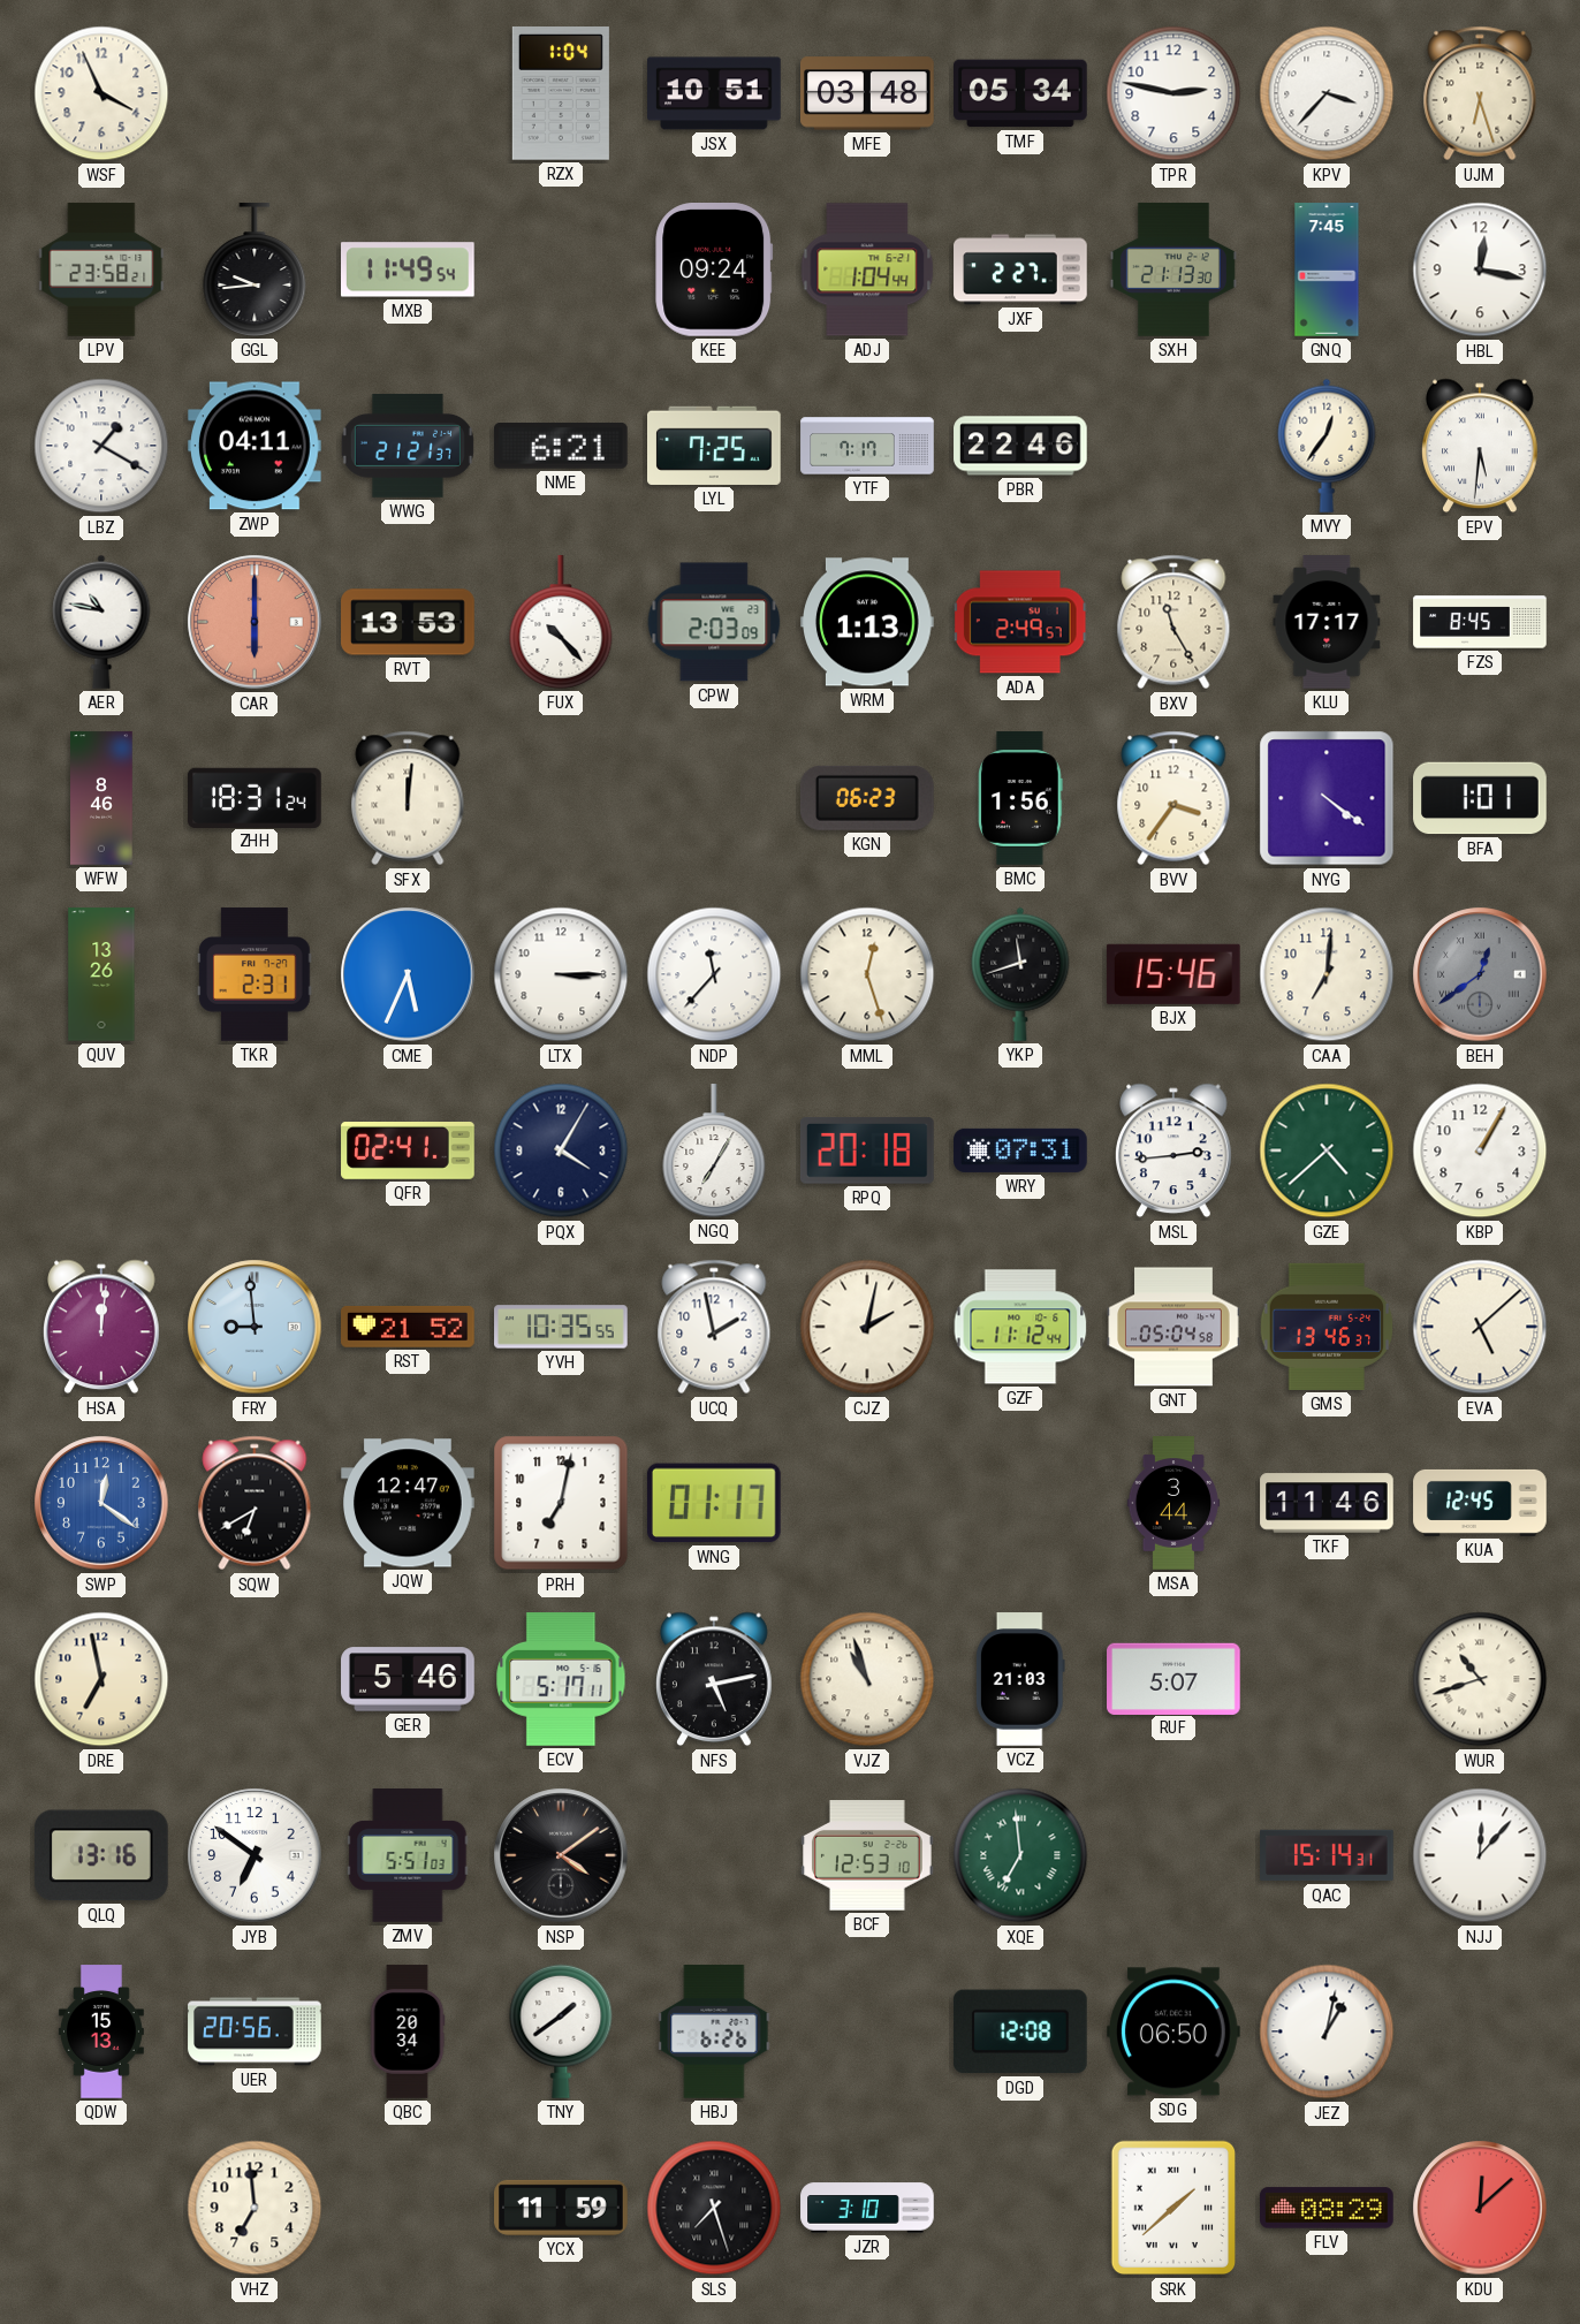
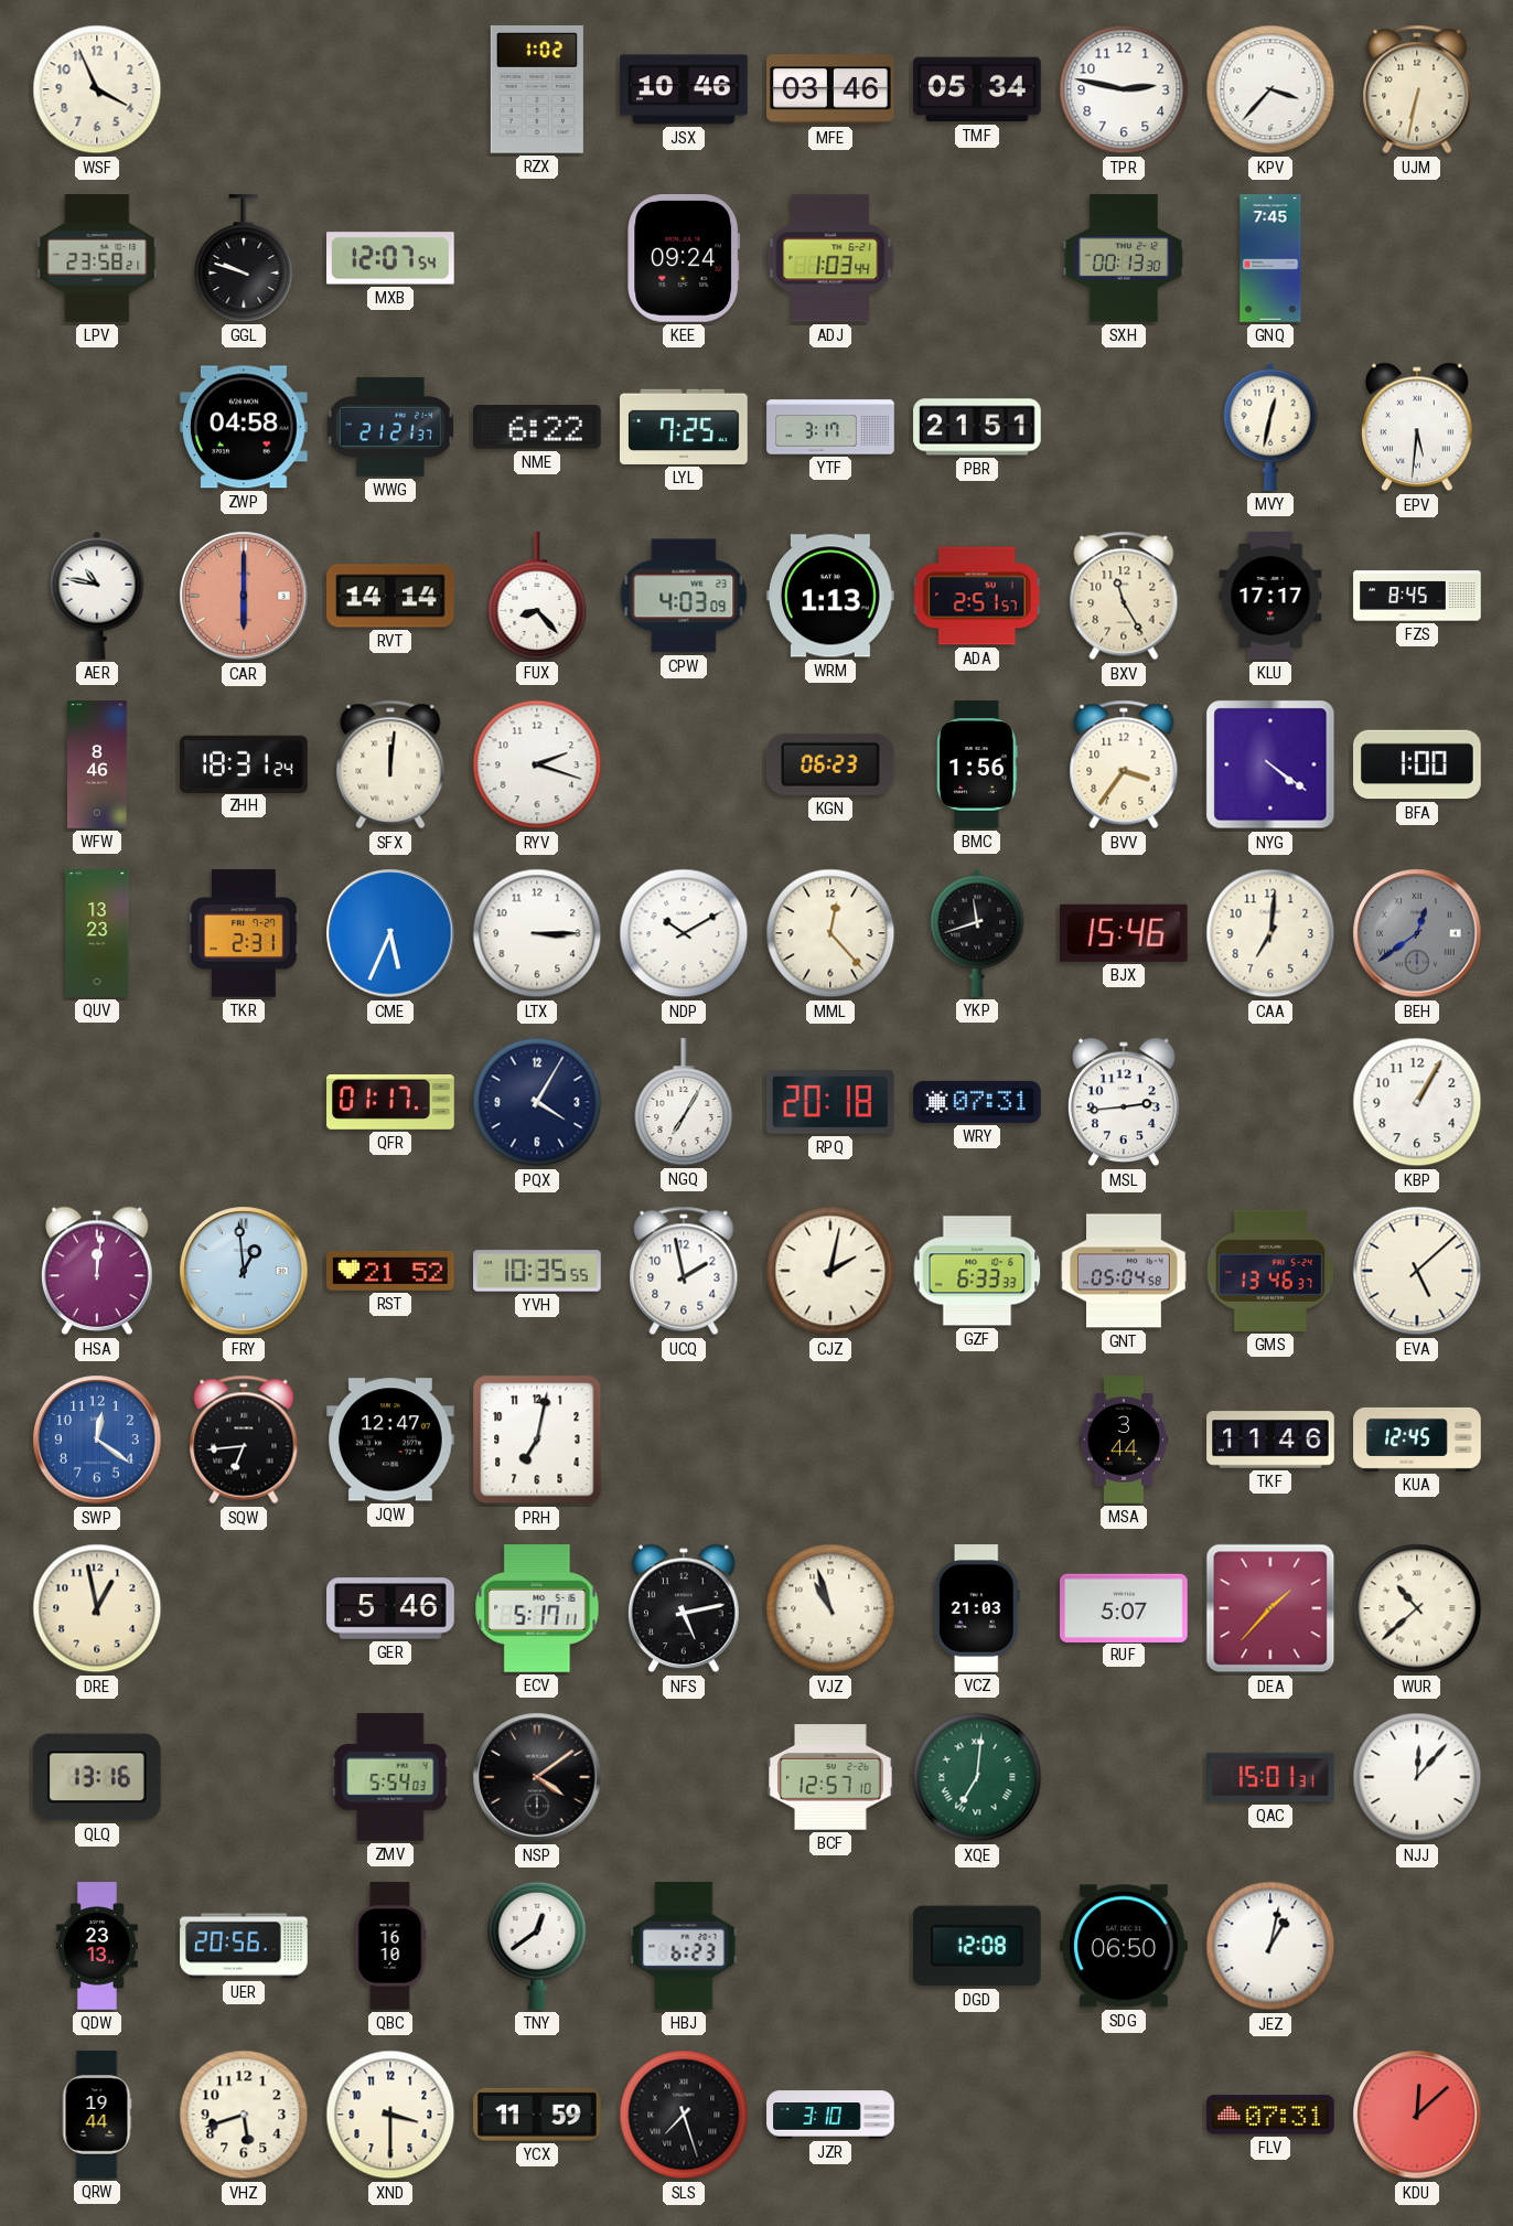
RZX: 1:04 -> 1:02
JSX: 10:51 -> 10:46
MFE: 03:48 -> 03:46
UJM: 6:27 -> 6:32
GGL: 9:44 -> 9:48
MXB: 11:49 -> 12:07
ADJ: 1:04 -> 1:03
JXF: 2:27 -> none
SXH: 21:13 -> 00:13
HBL: 12:17 -> none
LBZ: 1:20 -> none
ZWP: 04:11 -> 04:58
NME: 6:21 -> 6:22
YTF: 7:17 -> 3:17
PBR: 22:46 -> 21:51
MVY: 12:36 -> 12:32
RVT: 13:53 -> 14:14
FUX: 10:23 -> 8:23
CPW: 2:03 -> 4:03
ADA: 2:49 -> 2:51
RYV: none -> 2:18
BFA: 1:01 -> 1:00
QUV: 13:26 -> 13:23
NDP: 11:37 -> 10:10
MML: 12:27 -> 12:23
QFR: 02:41 -> 01:17
GZE: 4:38 -> none
FRY: 8:59 -> 12:59
GZF: 11:12 -> 6:33
SQW: 6:40 -> 6:44
WNG: 01:17 -> none
DRE: 6:58 -> 12:58
DEA: none -> 1:37
WUR: 10:42 -> 10:38
JYB: 6:51 -> none
ZMV: 5:51 -> 5:54
BCF: 12:53 -> 12:57
XQE: 6:59 -> 7:01
QAC: 15:14 -> 15:01
QDW: 15:13 -> 23:13
QBC: 20:34 -> 16:10
TNY: 1:39 -> 12:39
HBJ: 6:26 -> 6:23
QRW: none -> 19:44
VHZ: 6:59 -> 5:42
XND: none -> 3:30
SRK: 1:38 -> none
FLV: 08:29 -> 07:31
